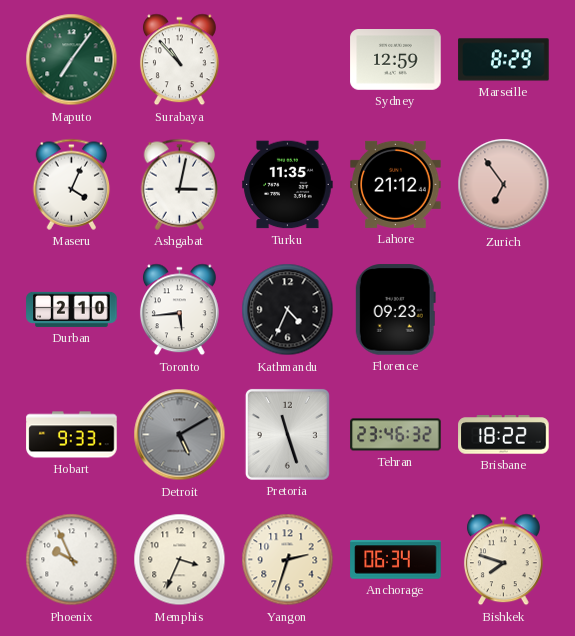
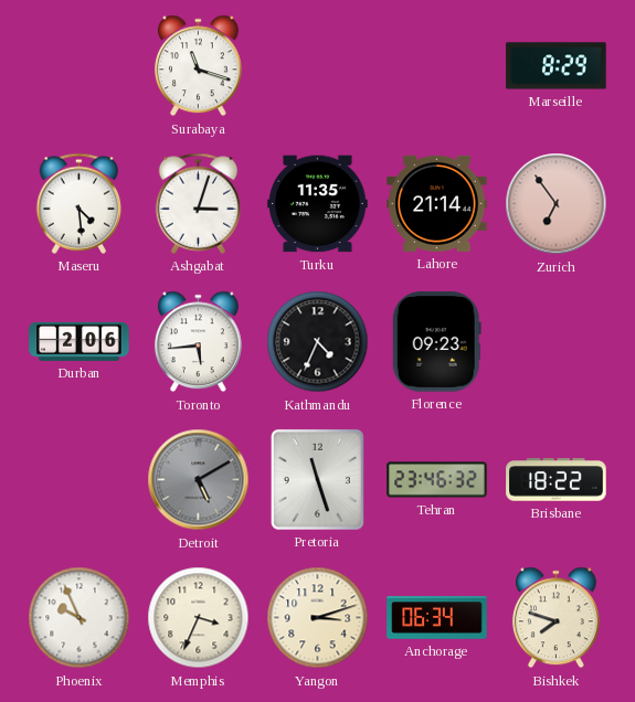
Maputo: 7:06 -> none
Surabaya: 10:53 -> 11:18
Sydney: 12:59 -> none
Maseru: 4:04 -> 4:29
Ashgabat: 3:02 -> 3:03
Lahore: 21:12 -> 21:14
Durban: 2:10 -> 2:06
Hobart: 9:33 -> none
Yangon: 2:33 -> 3:12
